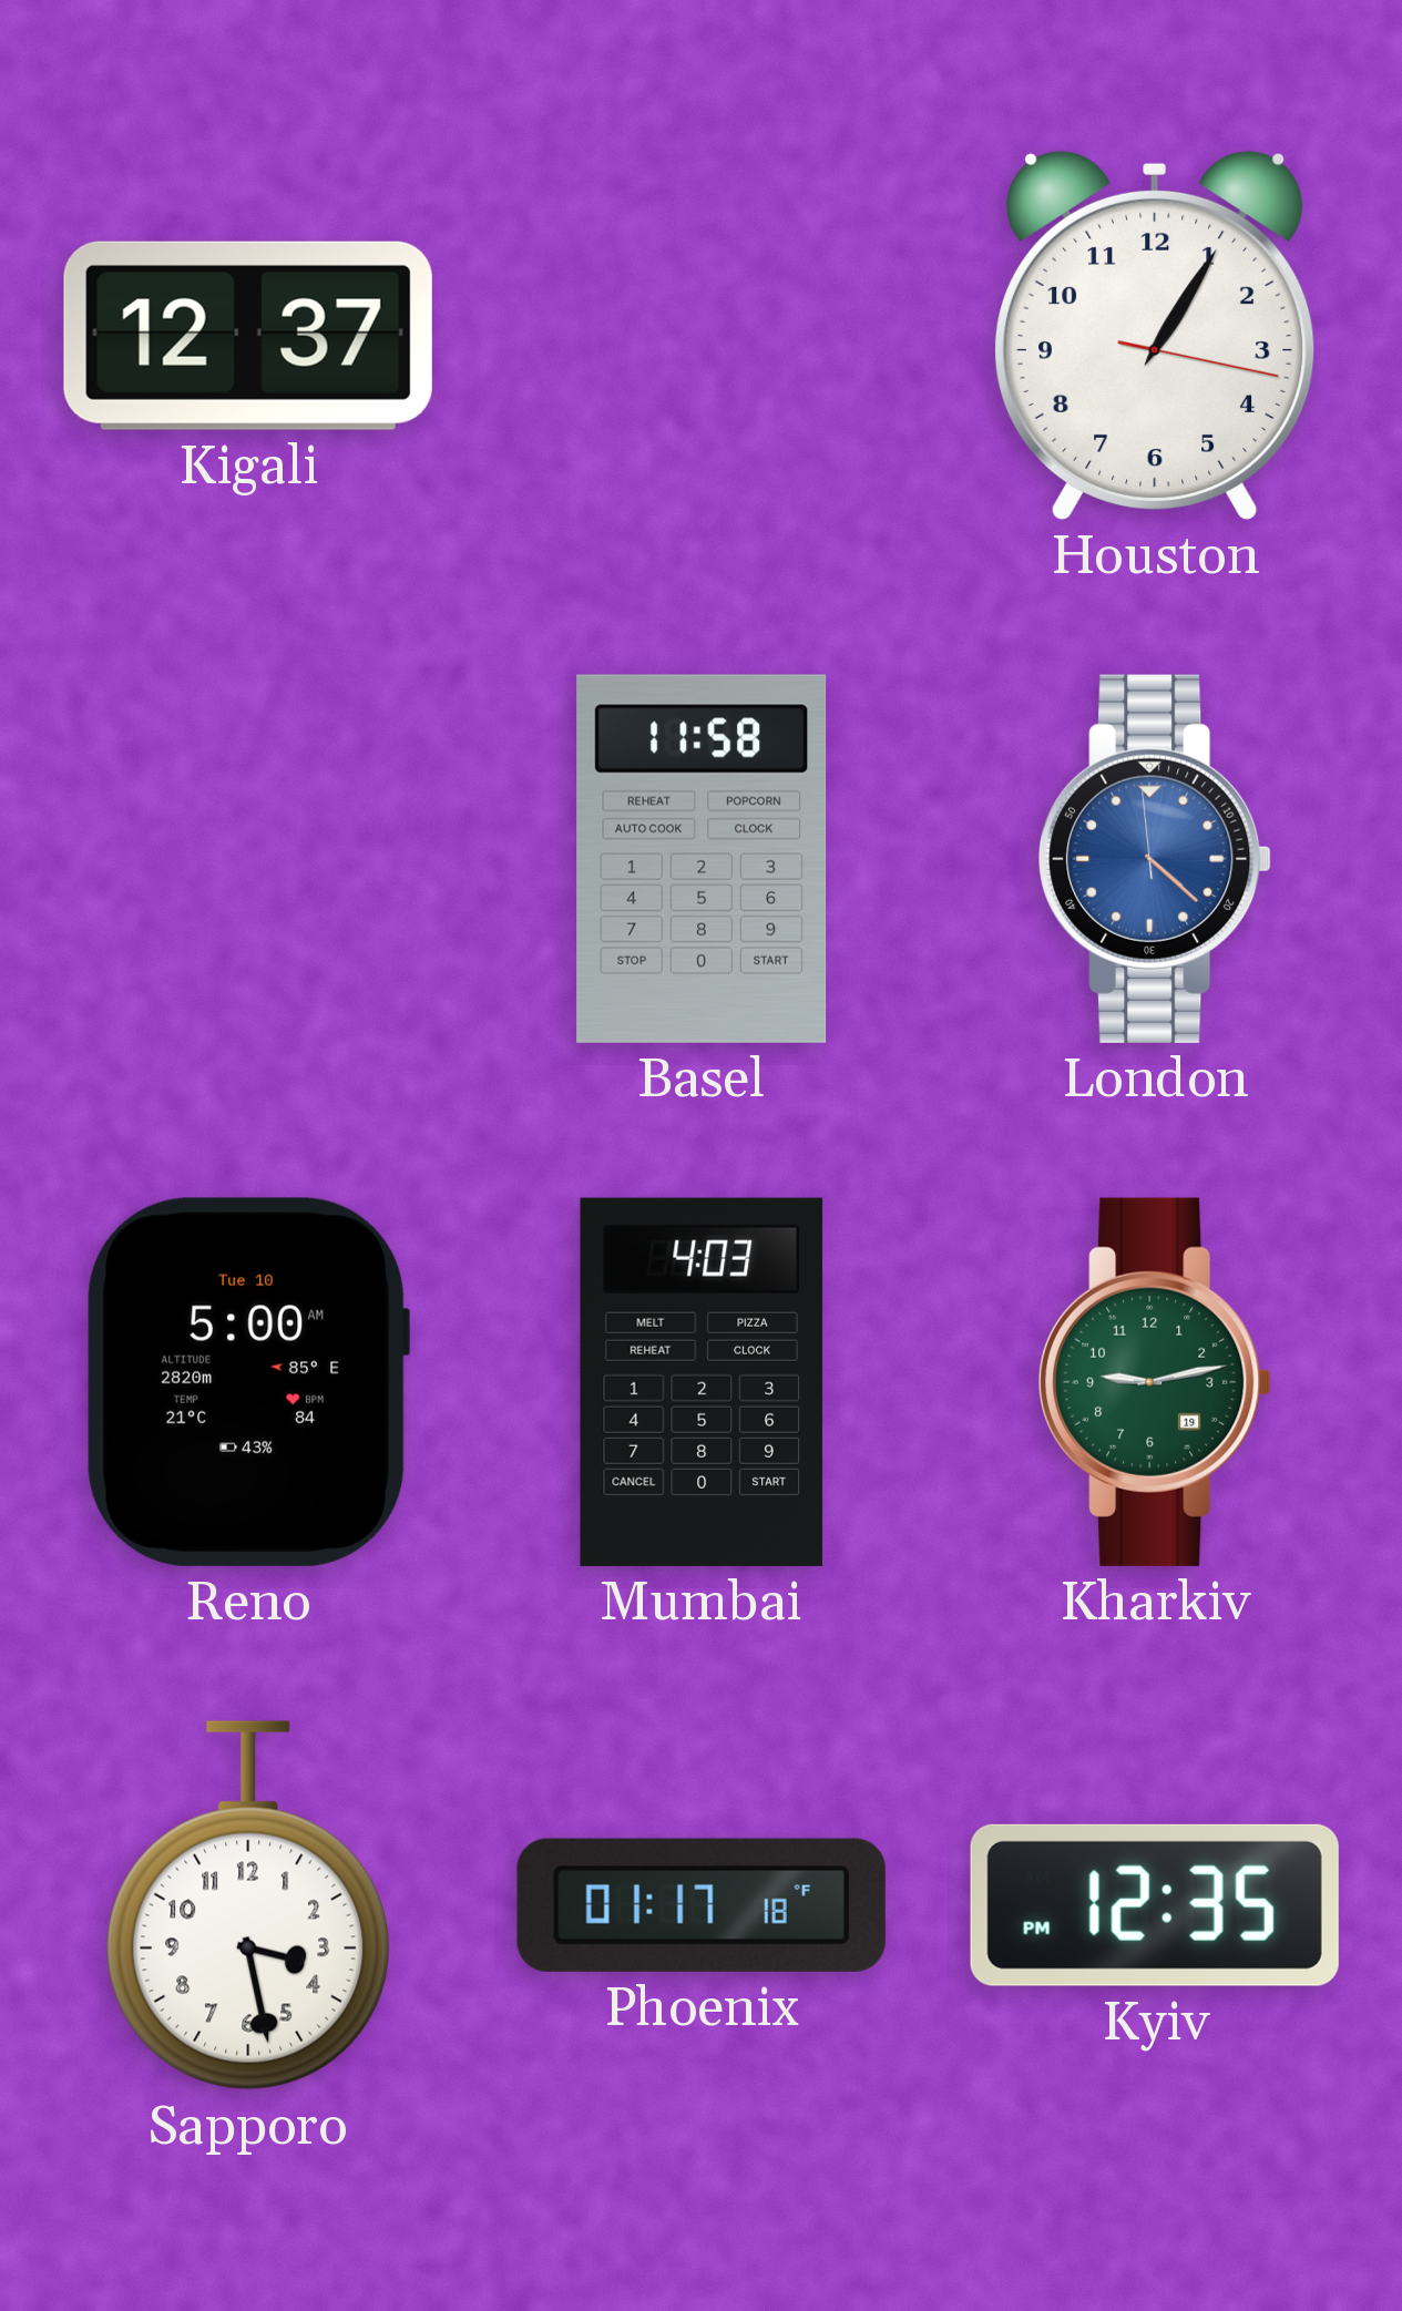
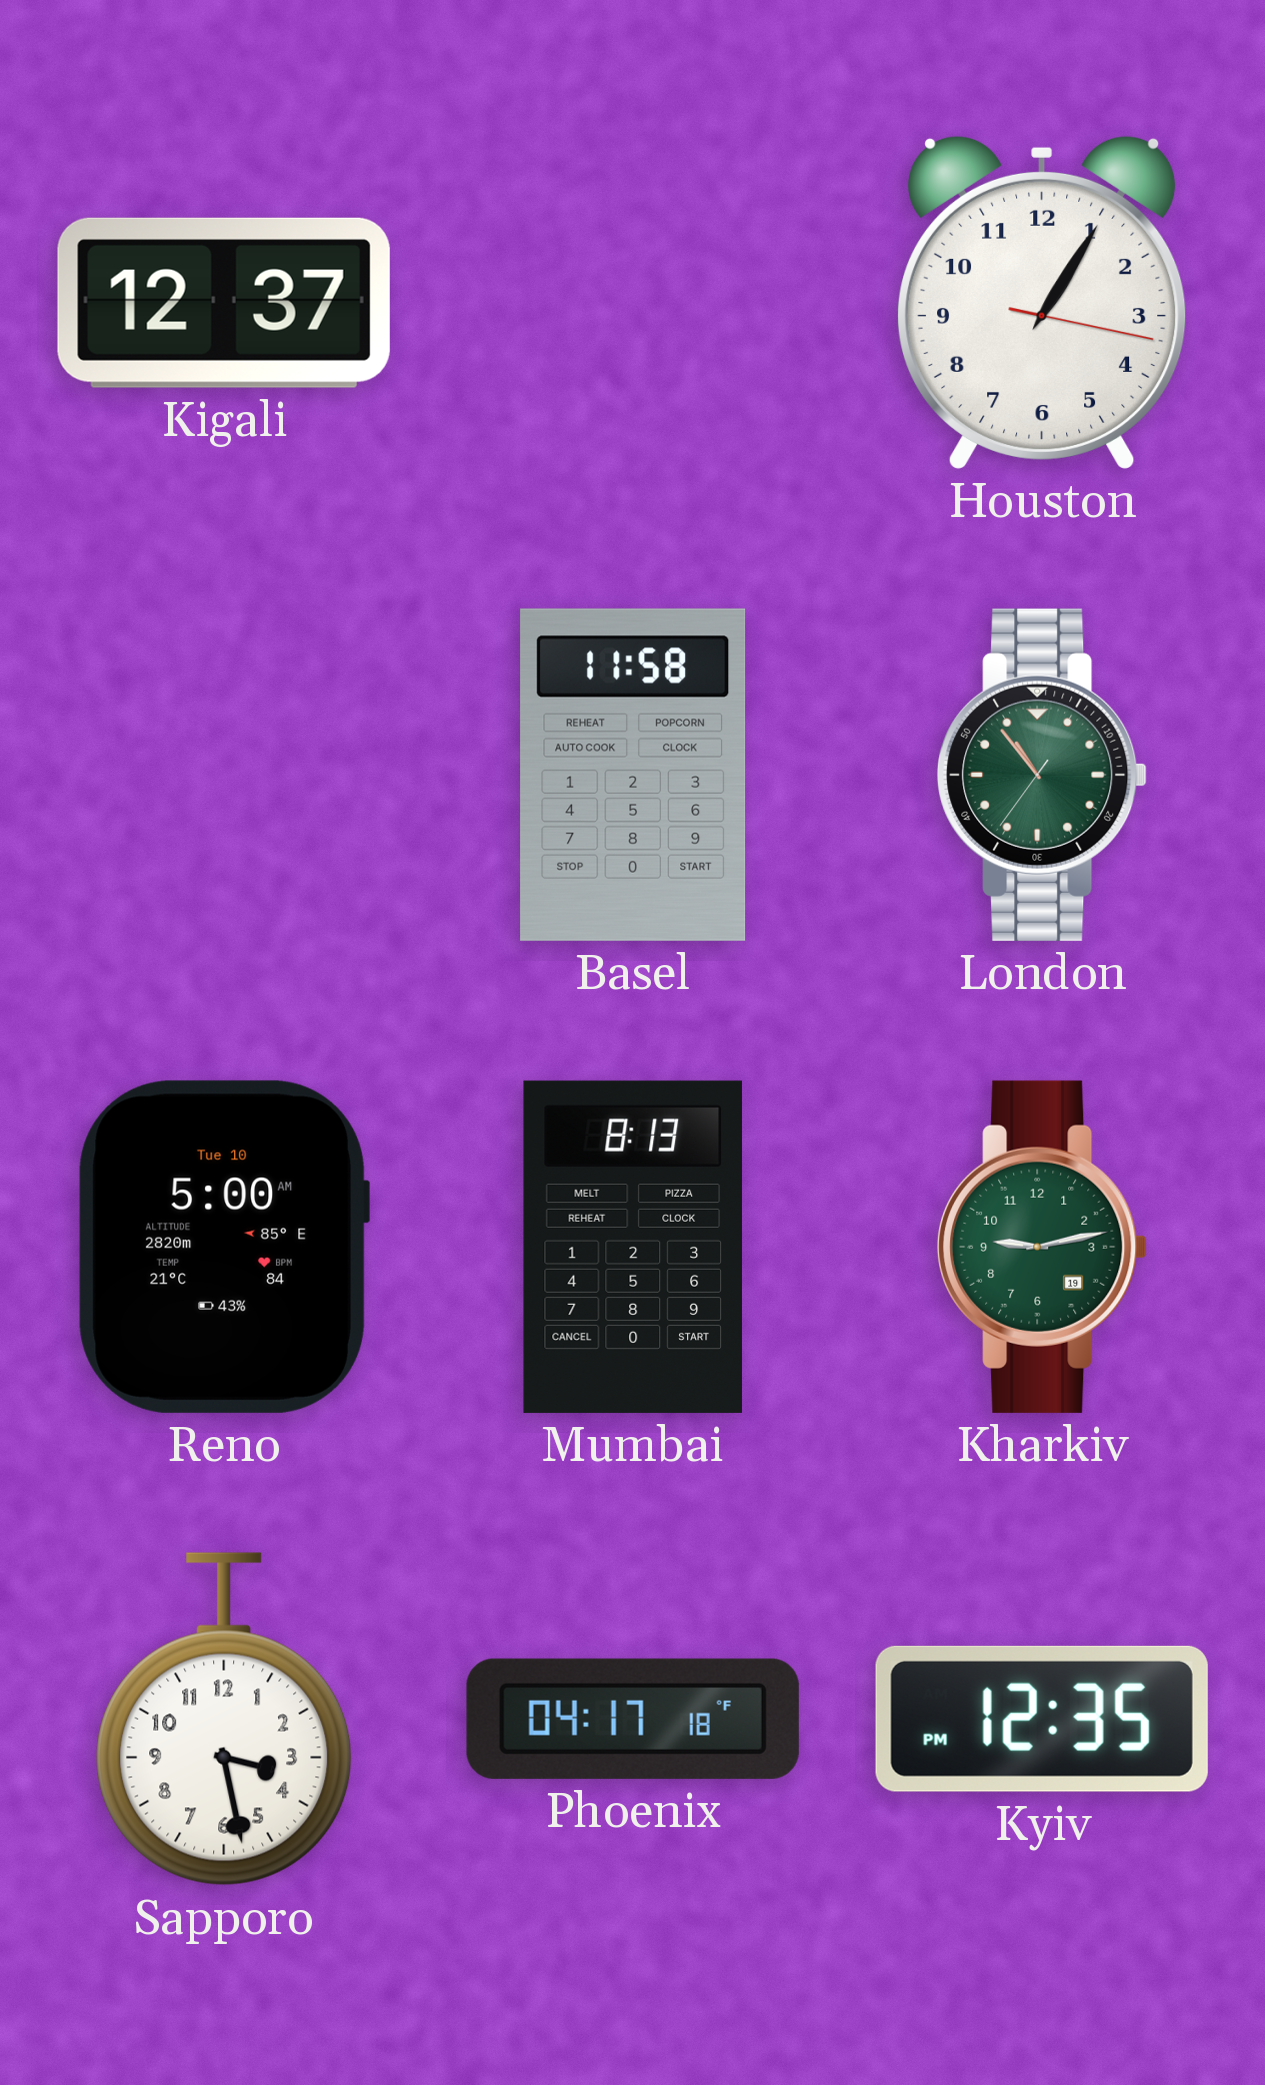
London: 4:21 -> 10:53
London dial: blue -> green
Mumbai: 4:03 -> 8:13
Phoenix: 01:17 -> 04:17
